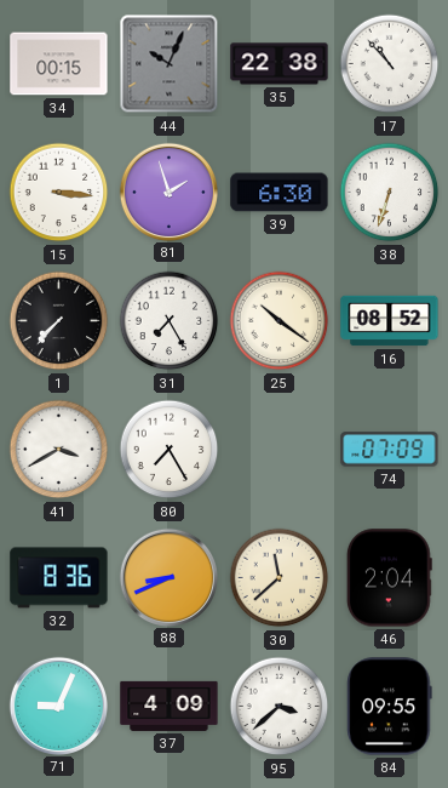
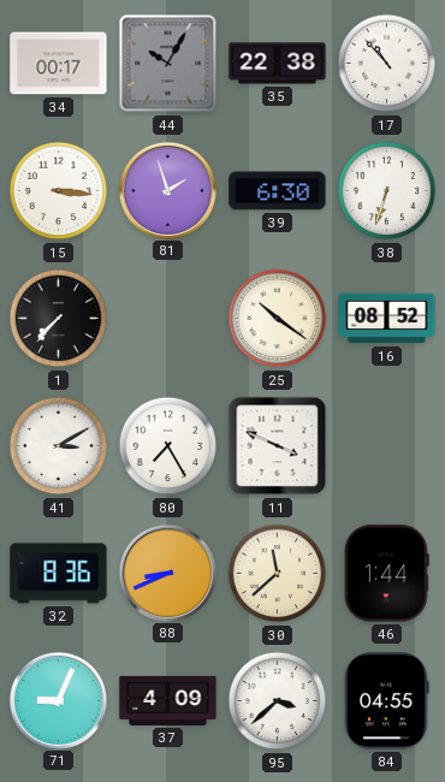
34: 00:15 -> 00:17
44: 10:04 -> 10:05
31: 7:25 -> none
41: 3:40 -> 3:10
11: none -> 3:49
74: 07:09 -> none
46: 2:04 -> 1:44
84: 09:55 -> 04:55
